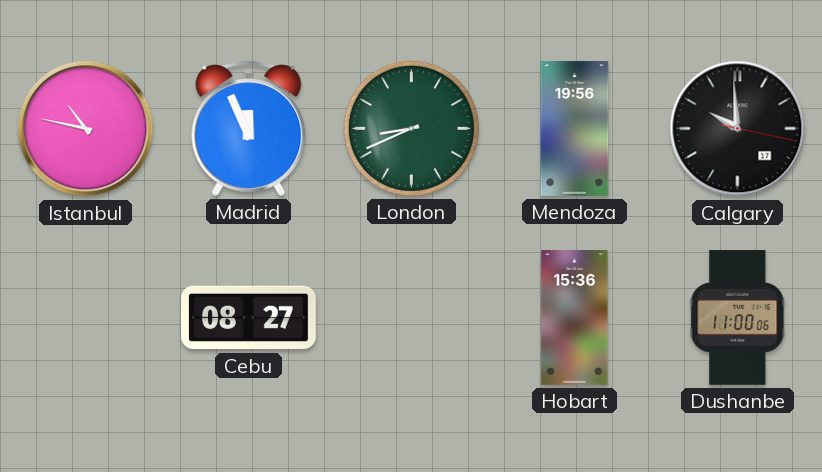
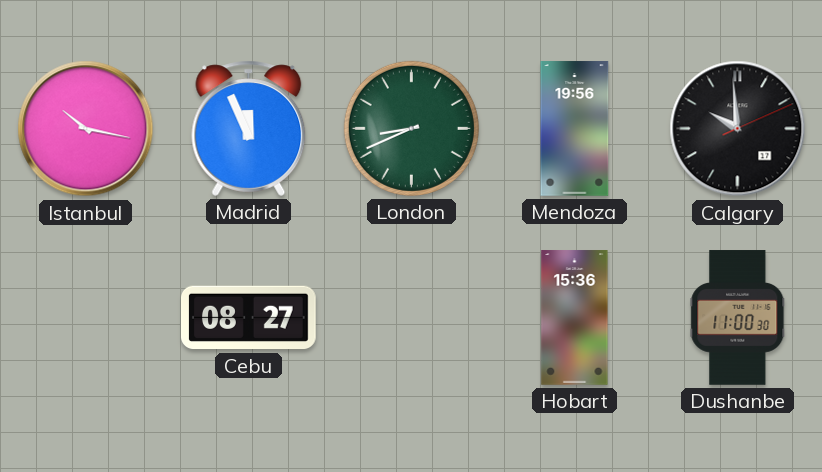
Istanbul: 10:47 -> 10:17
Calgary: 9:59:17 -> 9:59:11
Dushanbe: 11:00:06 -> 11:00:30
